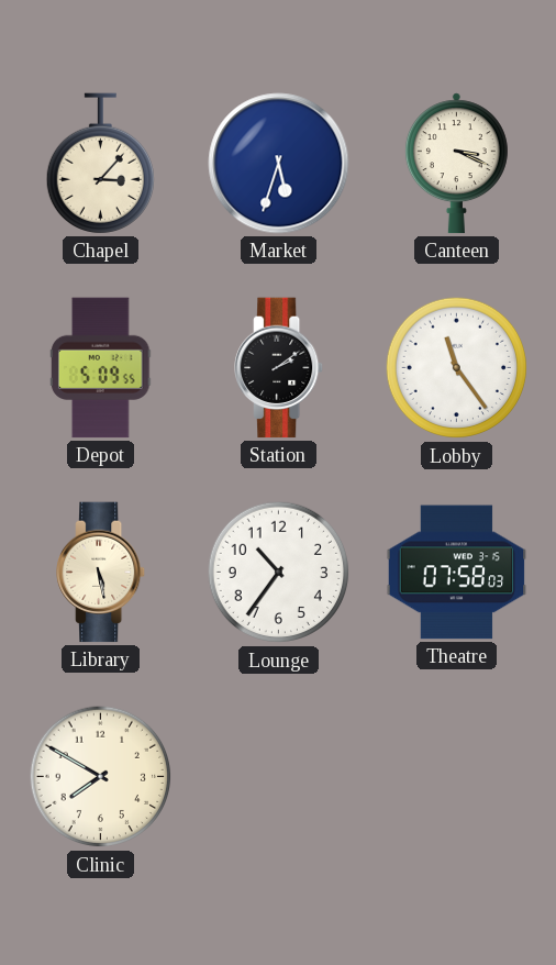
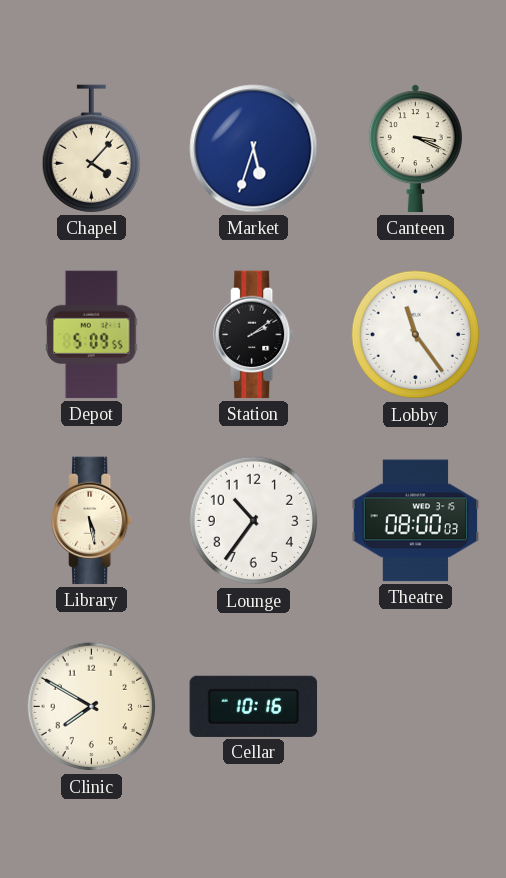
Chapel: 3:07 -> 4:07
Theatre: 07:58 -> 08:00
Cellar: none -> 10:16
